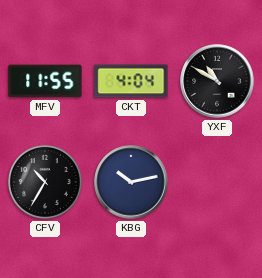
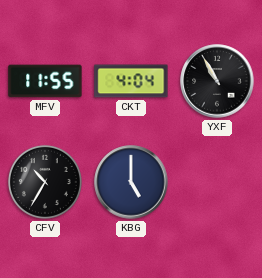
YXF: 10:50 -> 10:55
KBG: 10:13 -> 5:00
